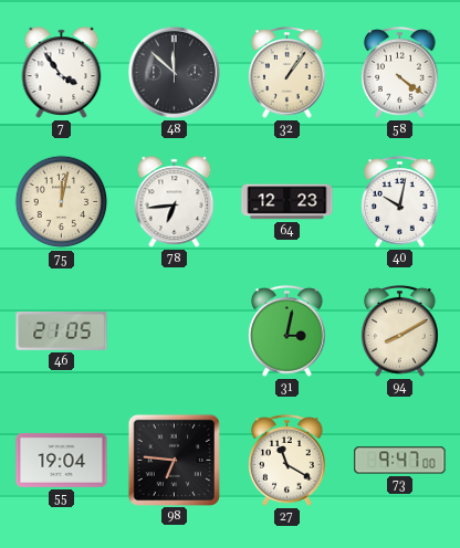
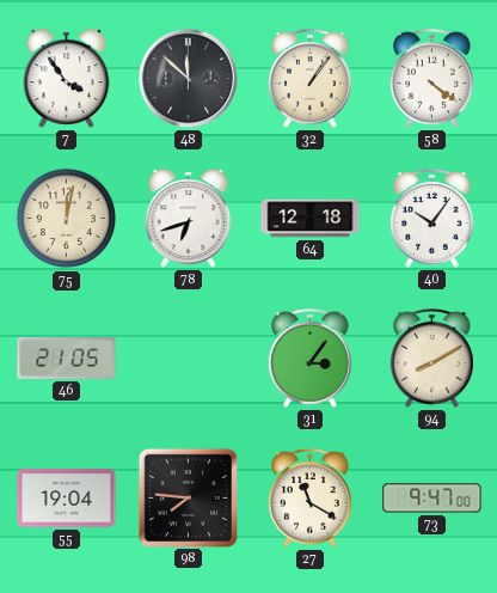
78: 6:44 -> 6:42
64: 12:23 -> 12:18
40: 10:02 -> 10:06
31: 3:02 -> 3:06
98: 6:46 -> 7:46
